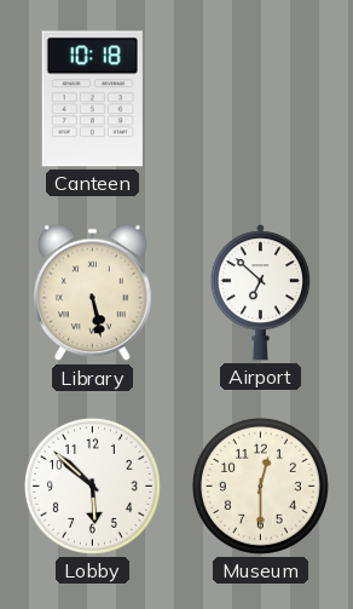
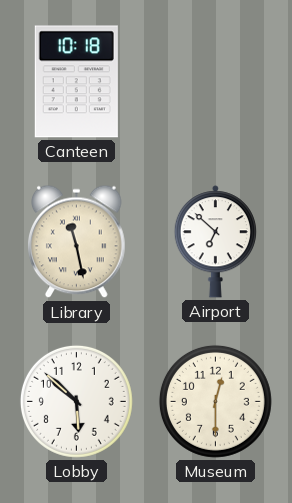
Library: 5:28 -> 11:28
